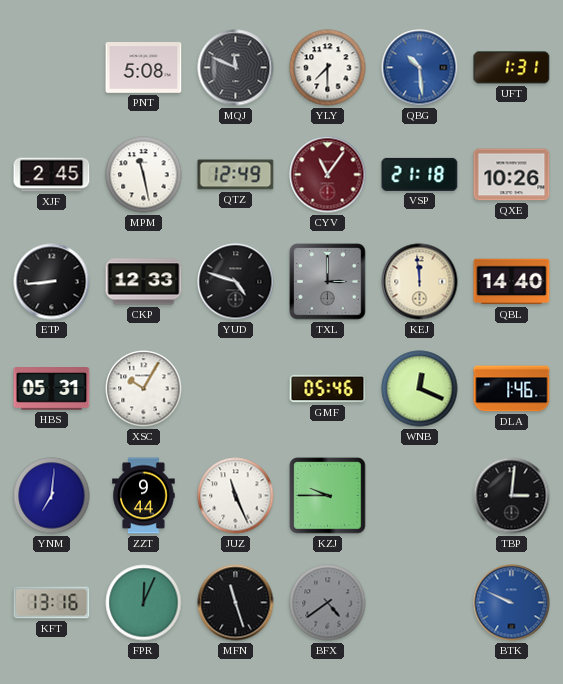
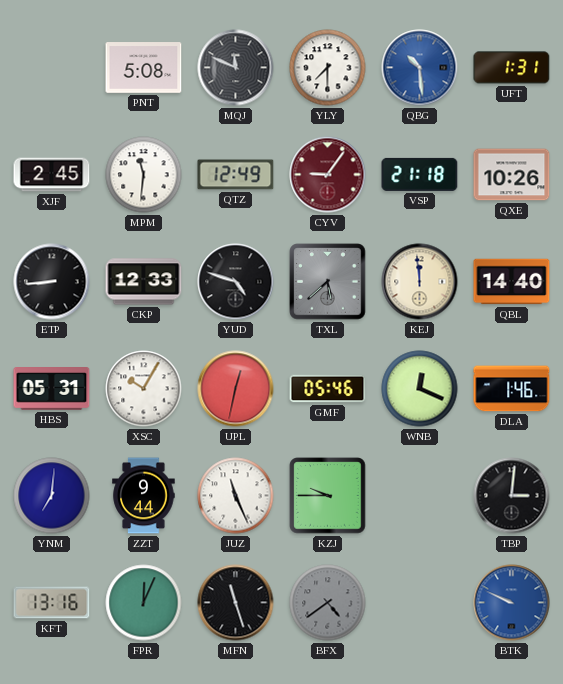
MPM: 11:28 -> 11:31
CYV: 11:06 -> 9:06
TXL: 3:00 -> 5:38
UPL: none -> 12:32
